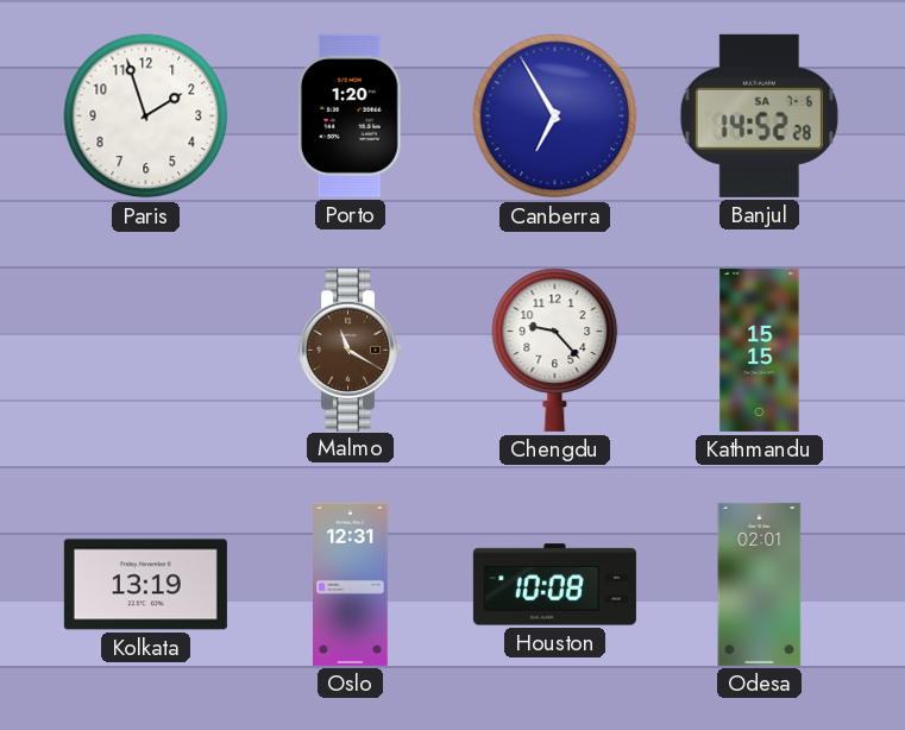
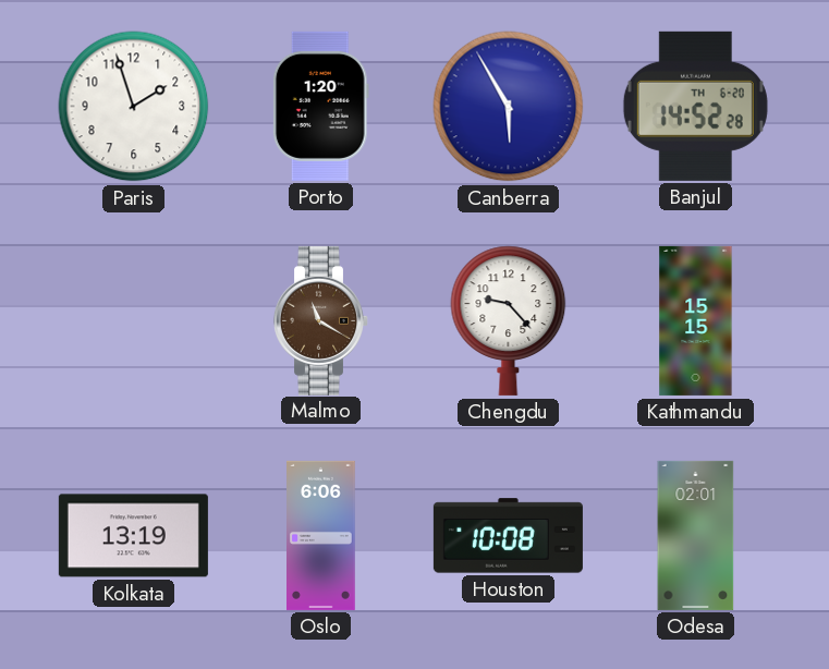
Canberra: 6:55 -> 5:55
Banjul date: SA 7-6 -> TH 6-20
Oslo: 12:31 -> 6:06
